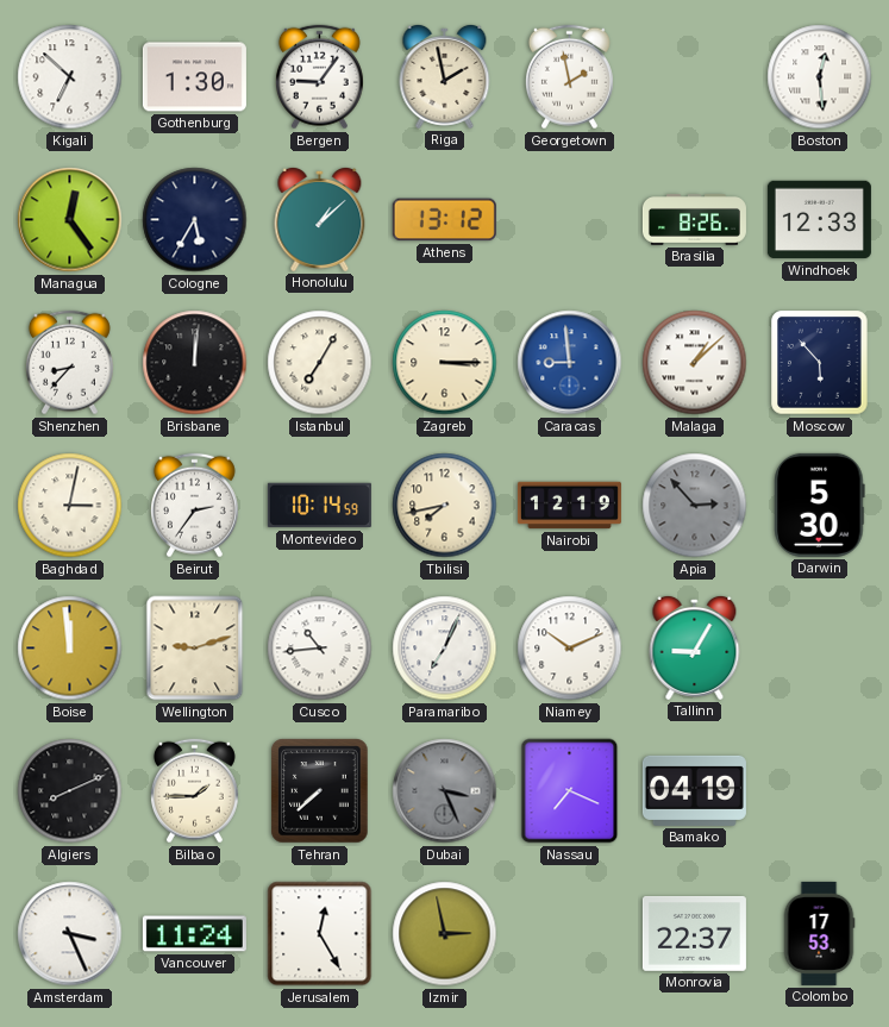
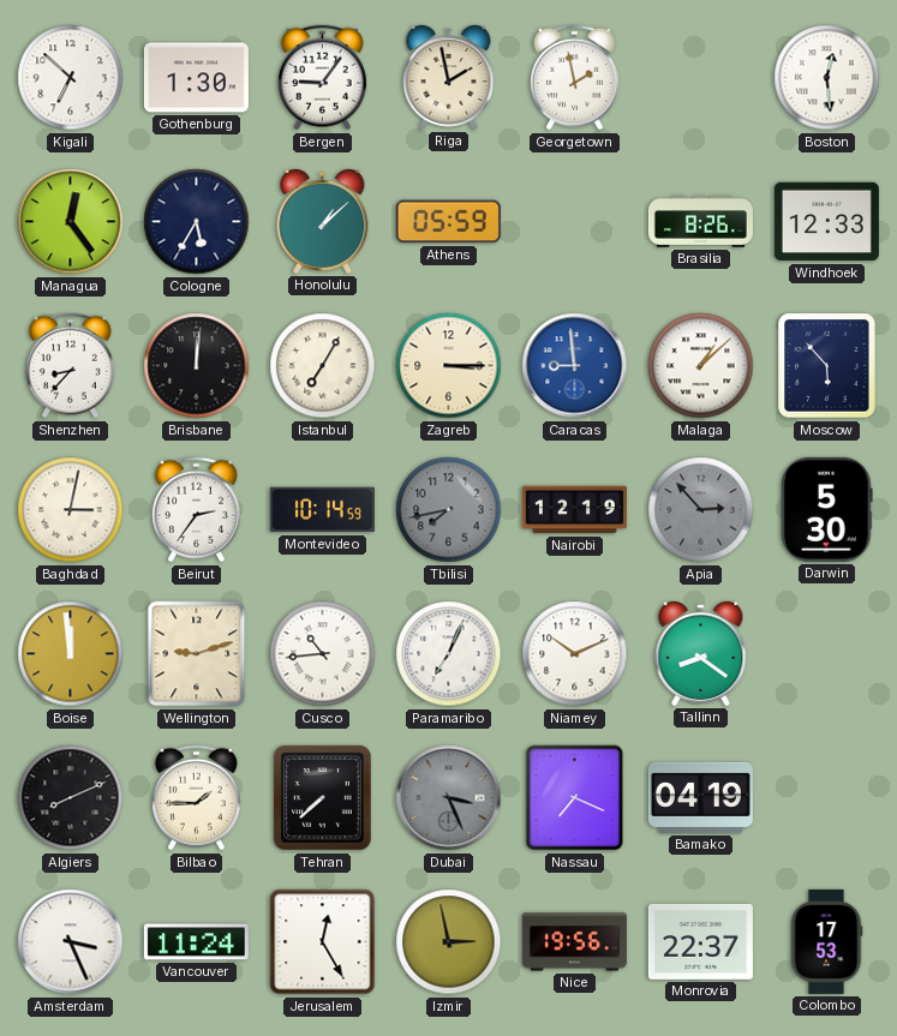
Athens: 13:12 -> 05:59
Tbilisi dial: cream -> grey
Tallinn: 9:05 -> 8:21
Nice: none -> 19:56
